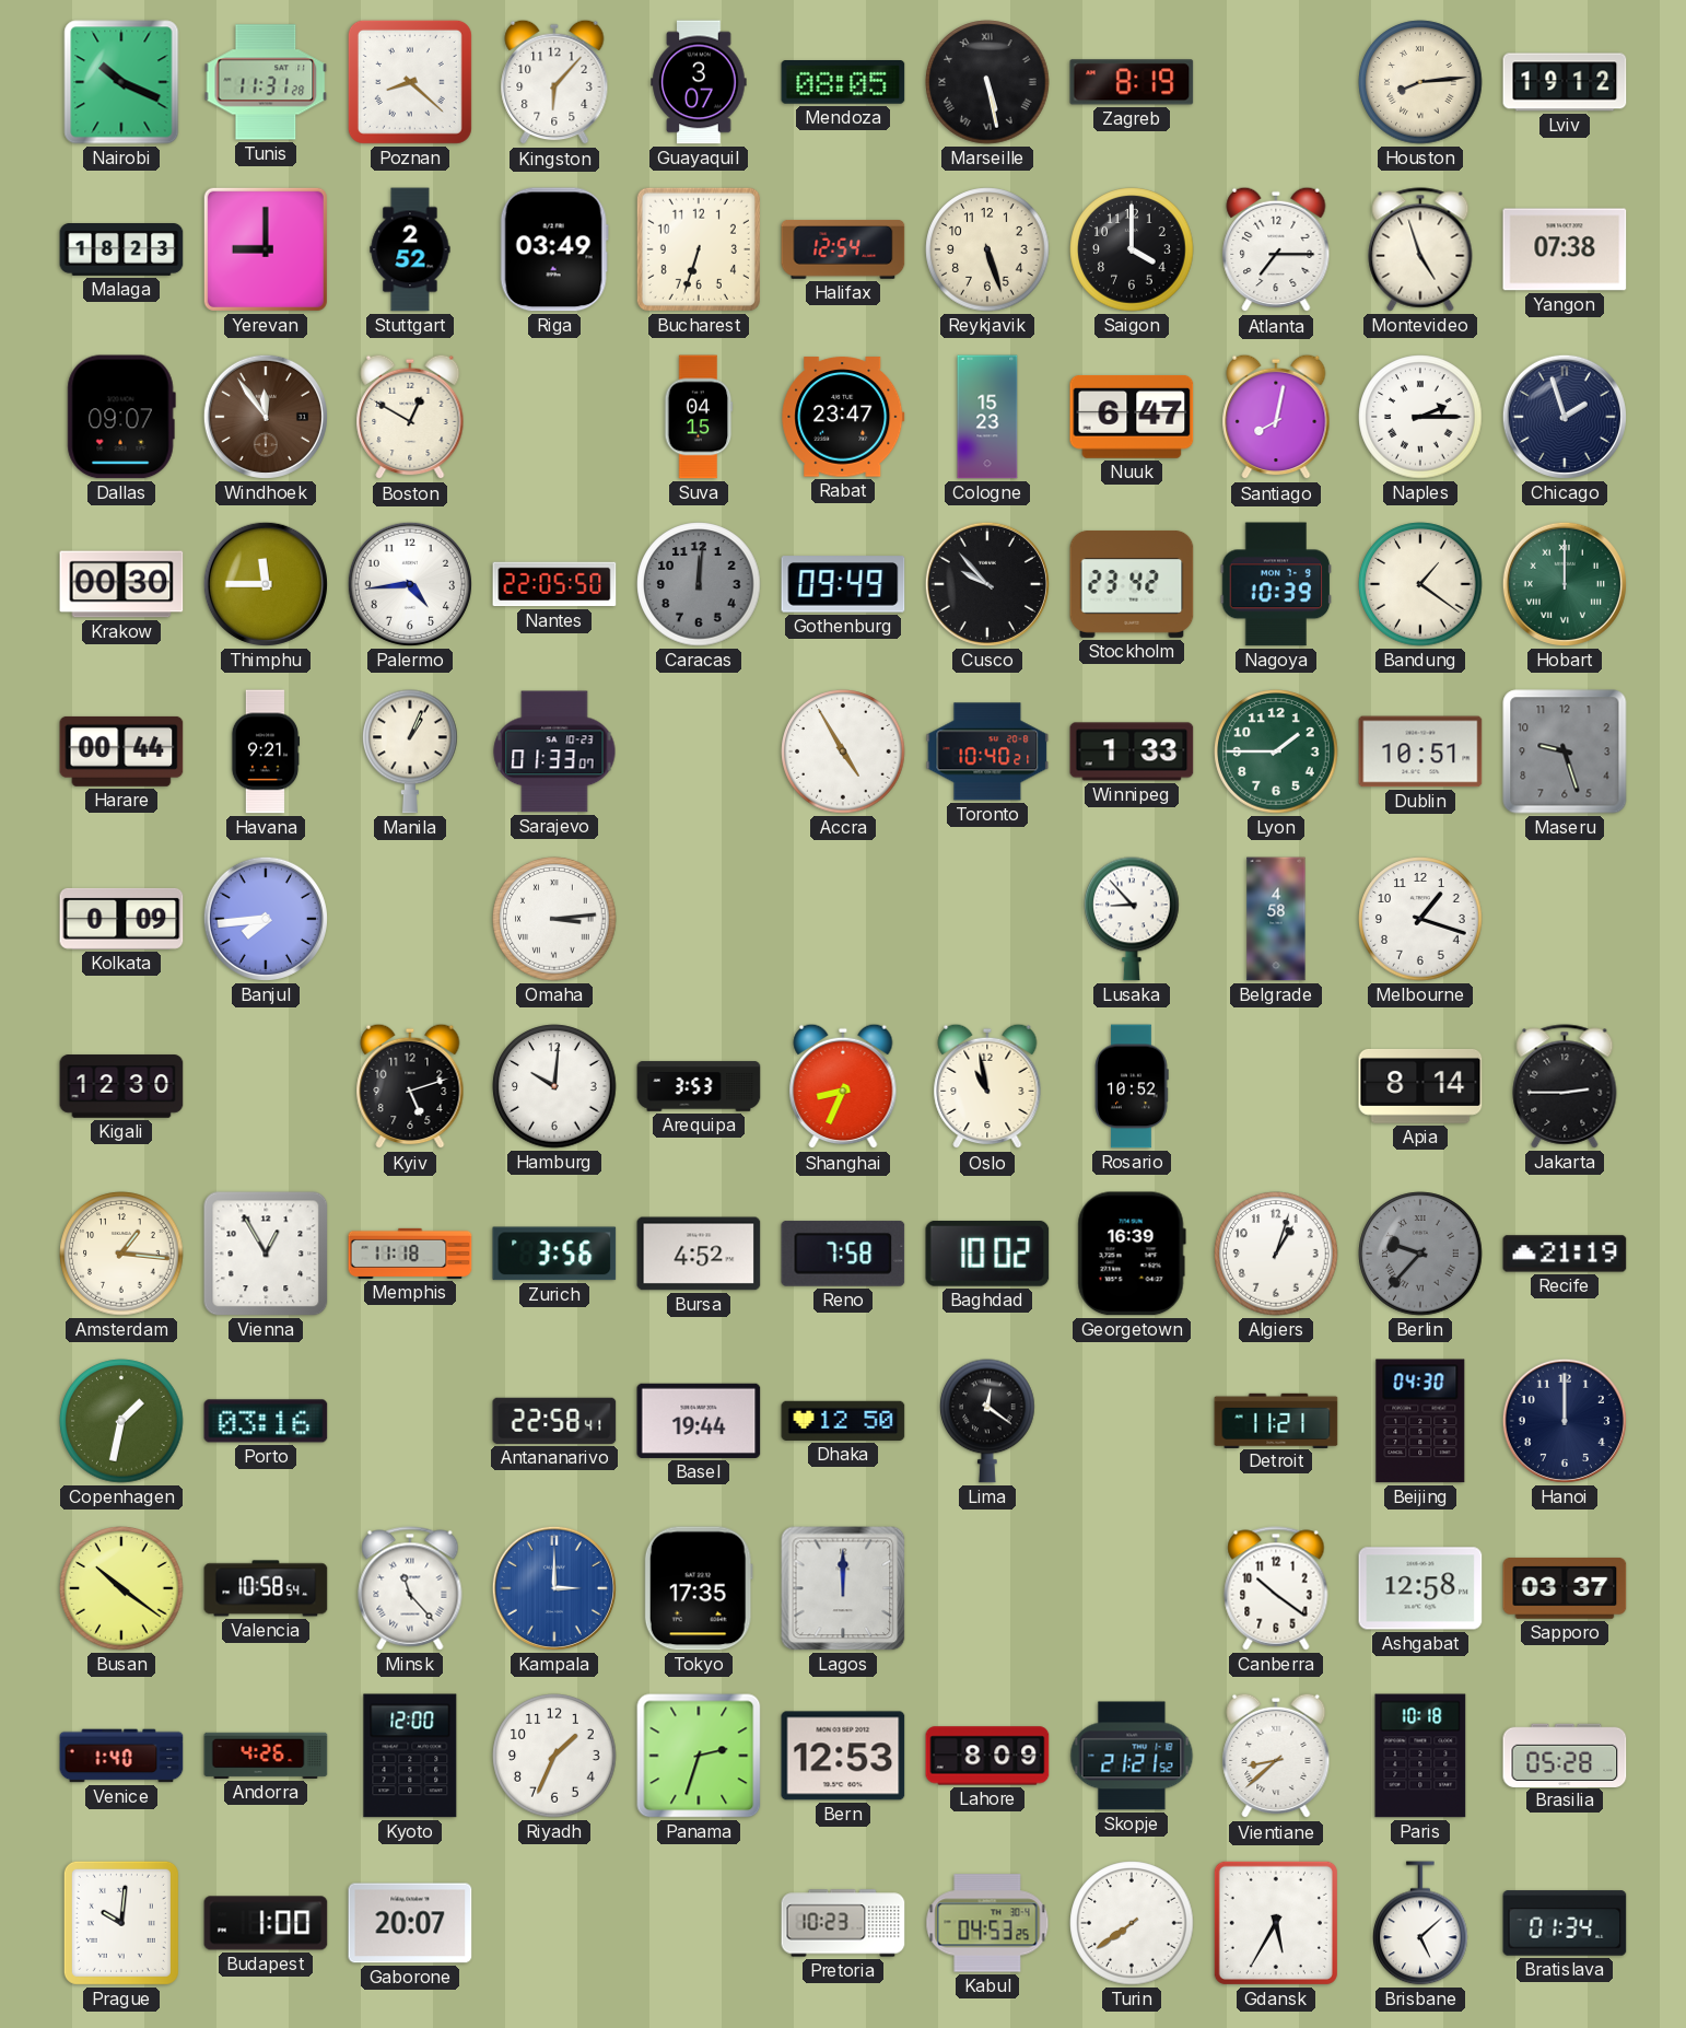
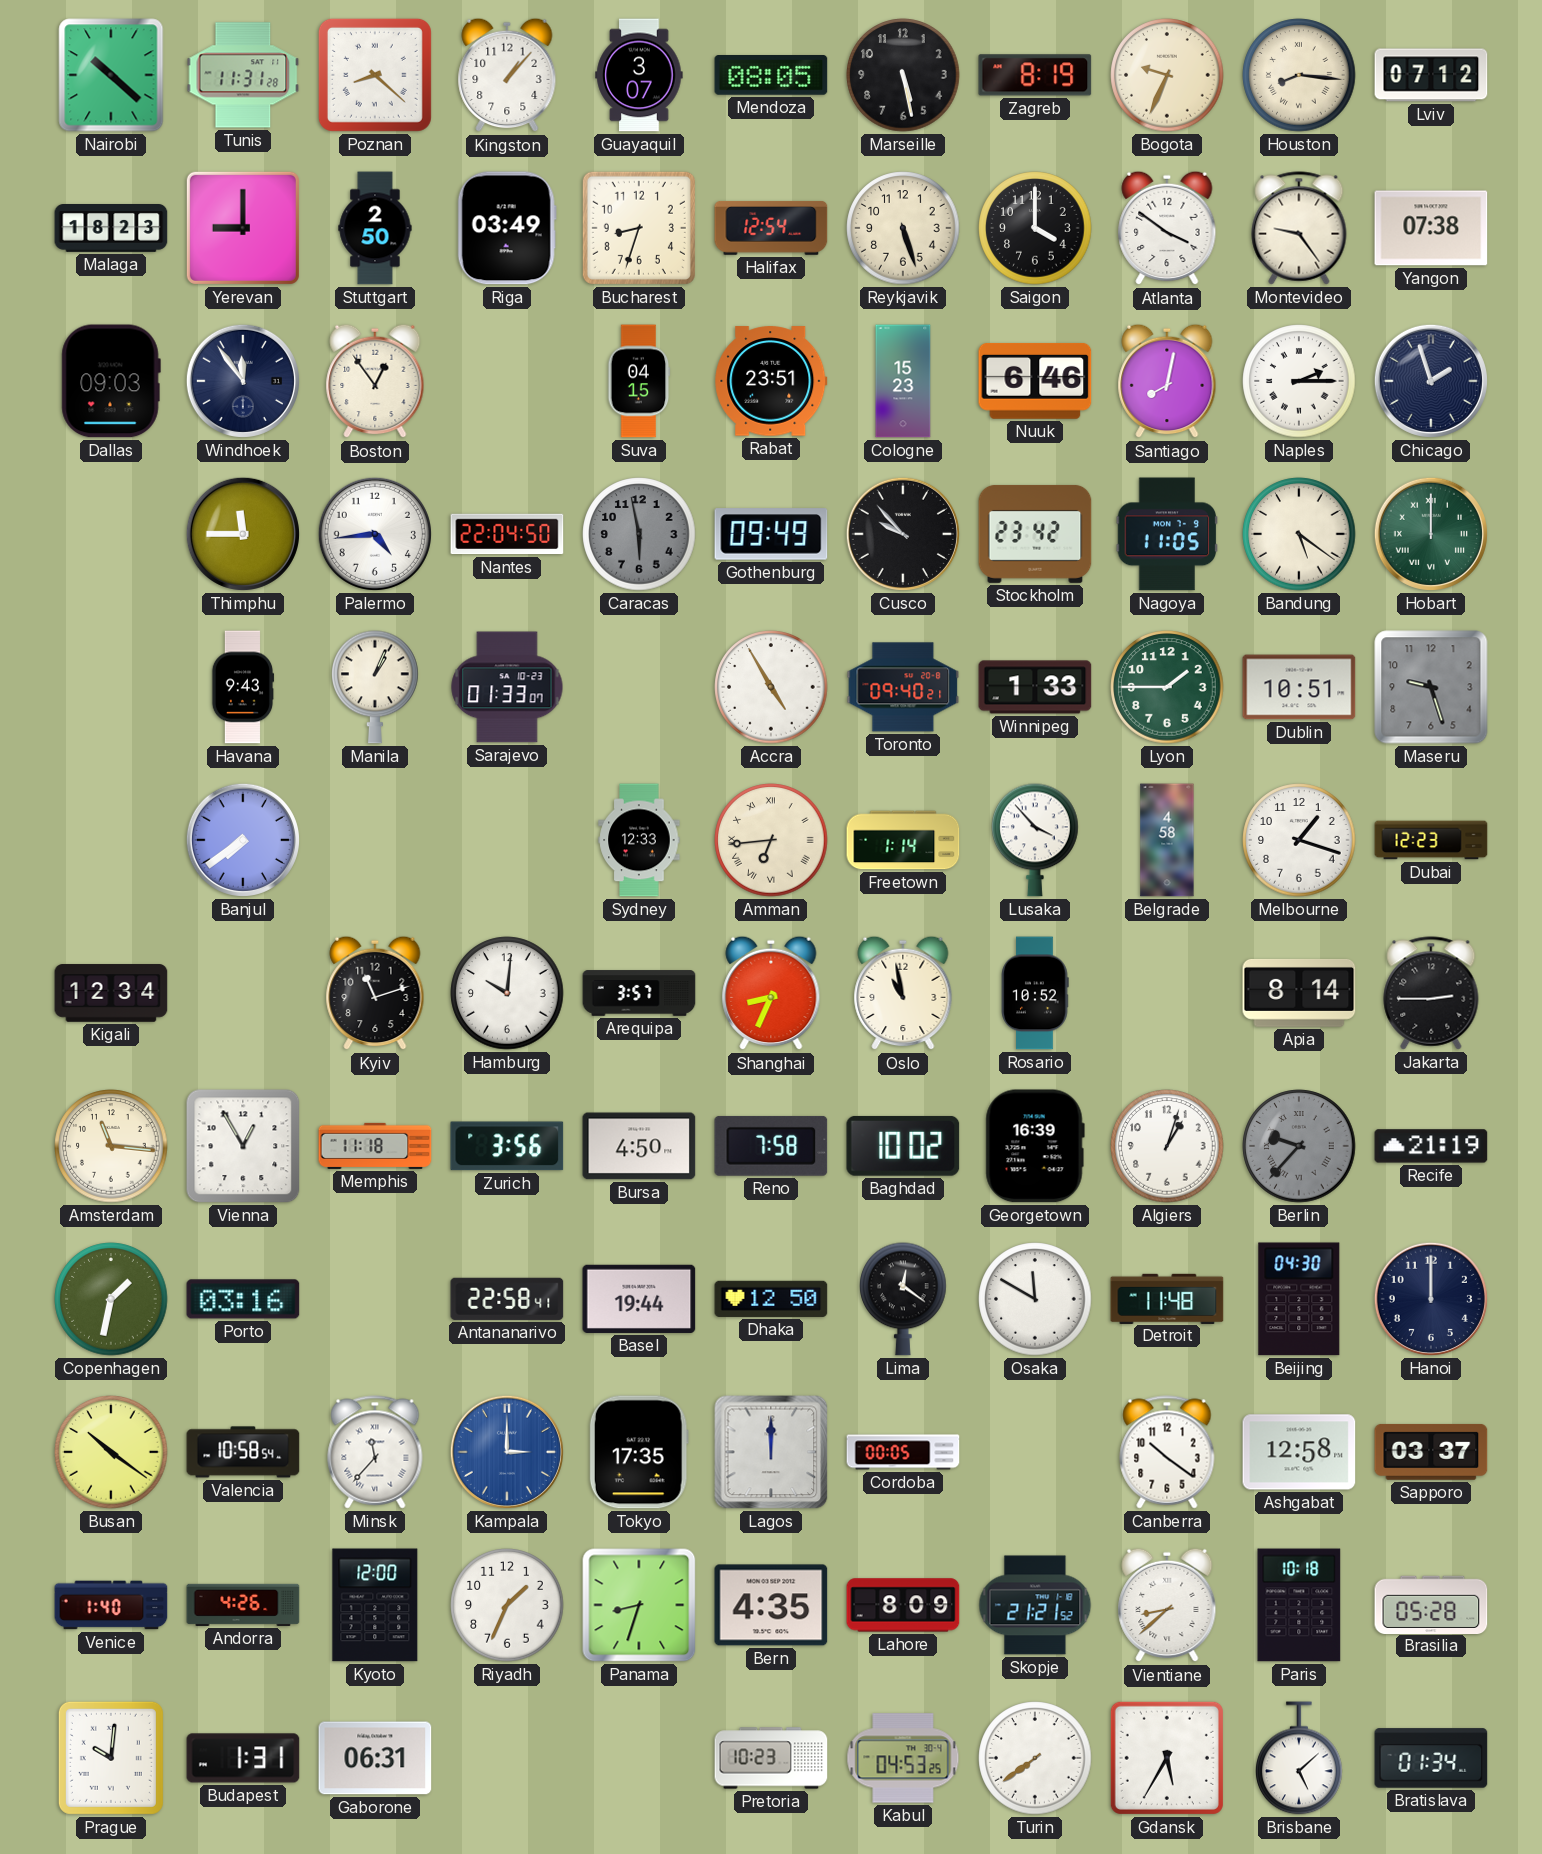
Nairobi: 10:19 -> 10:22
Kingston: 6:07 -> 1:07
Marseille numerals: Roman -> Arabic
Bogota: none -> 9:34
Houston: 8:14 -> 8:16
Lviv: 19:12 -> 07:12
Stuttgart: 2:52 -> 2:50
Bucharest: 6:33 -> 8:33
Atlanta: 7:15 -> 3:51
Montevideo: 4:57 -> 9:24
Dallas: 09:07 -> 09:03
Windhoek dial: brown -> navy
Boston: 12:50 -> 12:54
Rabat: 23:47 -> 23:51
Nuuk: 6:47 -> 6:46
Krakow: 00:30 -> none
Nantes: 22:05 -> 22:04
Caracas: 12:01 -> 5:58
Nagoya: 10:39 -> 11:05
Bandung: 1:21 -> 5:21
Harare: 00:44 -> none
Havana: 9:21 -> 9:43
Toronto: 10:40 -> 09:40
Kolkata: 0:09 -> none
Banjul: 7:44 -> 7:39
Omaha: 3:14 -> none
Sydney: none -> 12:33
Amman: none -> 6:44
Freetown: none -> 1:14
Lusaka: 8:53 -> 3:53
Dubai: none -> 12:23
Kigali: 12:30 -> 12:34
Kyiv: 5:12 -> 11:12
Arequipa: 3:53 -> 3:57
Amsterdam: 1:16 -> 11:16
Bursa: 4:52 -> 4:50
Osaka: none -> 11:50
Detroit: 11:21 -> 11:48
Minsk: 11:23 -> 11:37
Cordoba: none -> 00:05
Panama: 2:33 -> 8:33
Bern: 12:53 -> 4:35
Budapest: 1:00 -> 1:31
Gaborone: 20:07 -> 06:31
